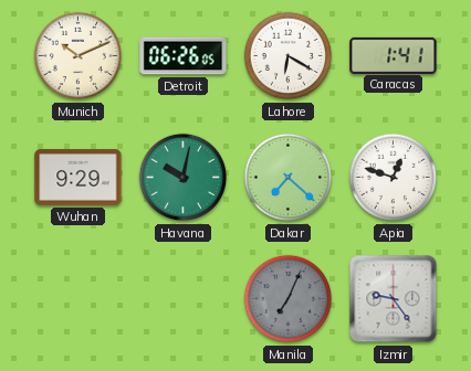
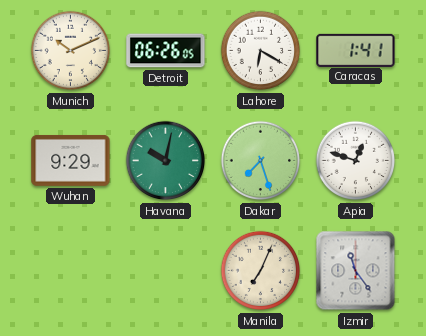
Dakar: 7:22 -> 7:27
Manila dial: grey -> cream
Izmir: 9:24 -> 11:24
